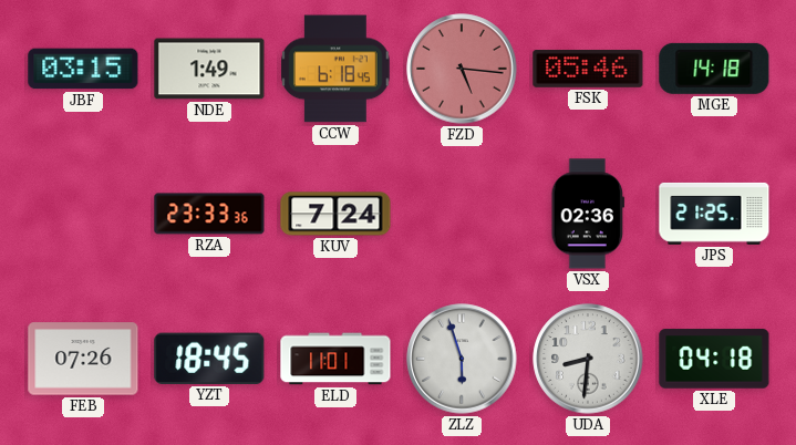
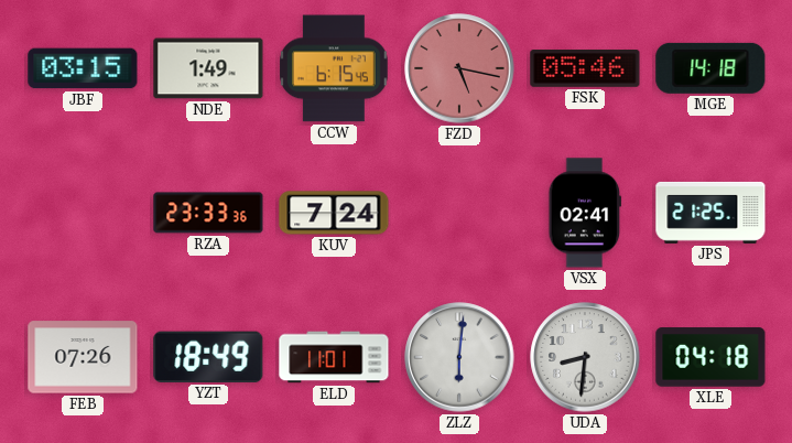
CCW: 6:18 -> 6:15
FZD: 5:16 -> 5:17
VSX: 02:36 -> 02:41
YZT: 18:45 -> 18:49
ZLZ: 5:57 -> 6:01
